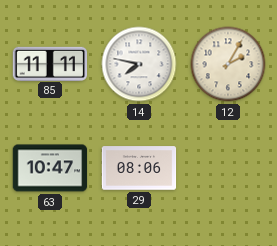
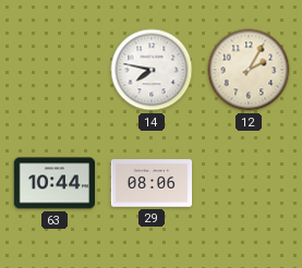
85: 11:11 -> none
63: 10:47 -> 10:44
